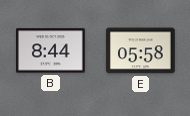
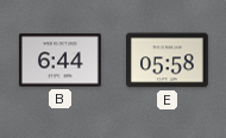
B: 8:44 -> 6:44
